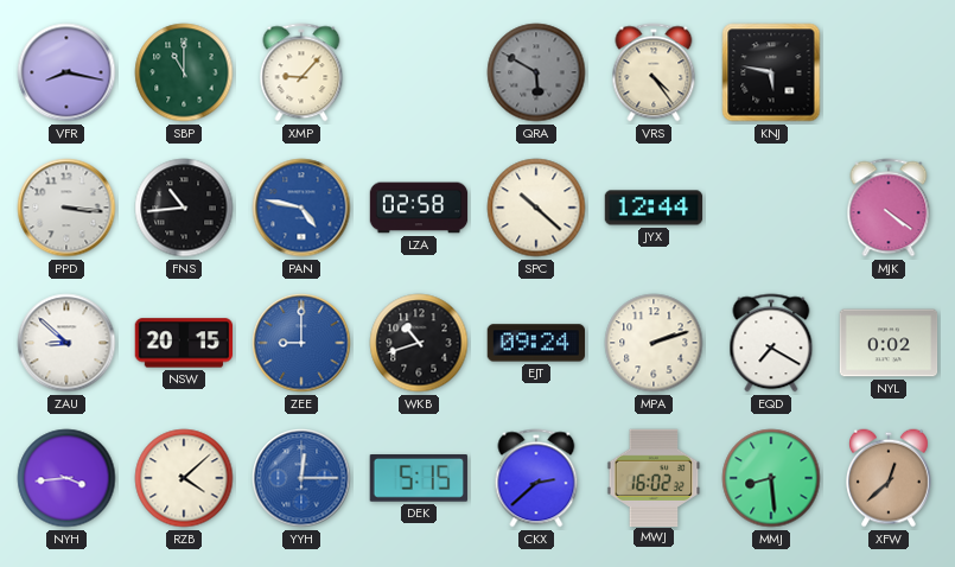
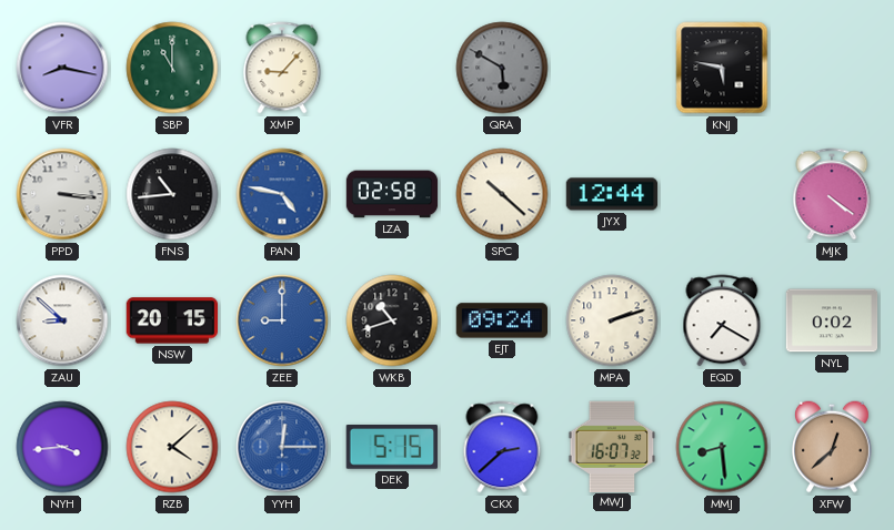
VRS: 4:24 -> none
MWJ: 16:02 -> 16:07
